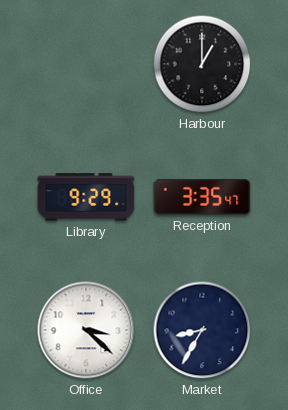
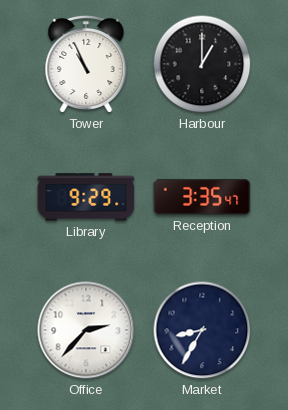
Tower: none -> 10:56
Office: 3:22 -> 2:37
